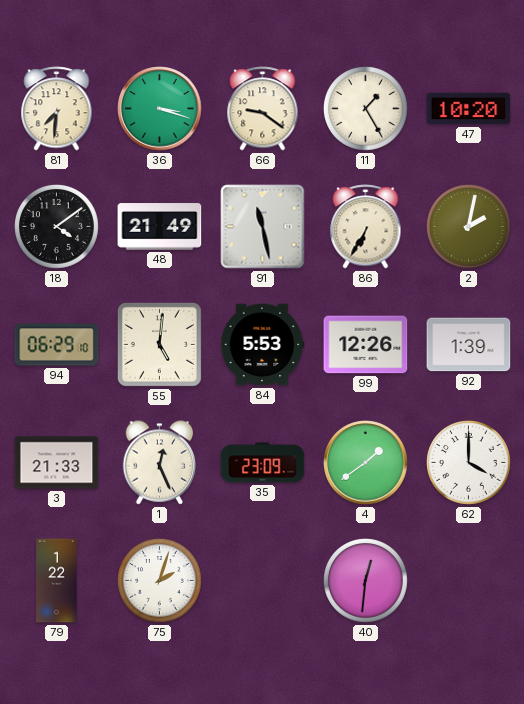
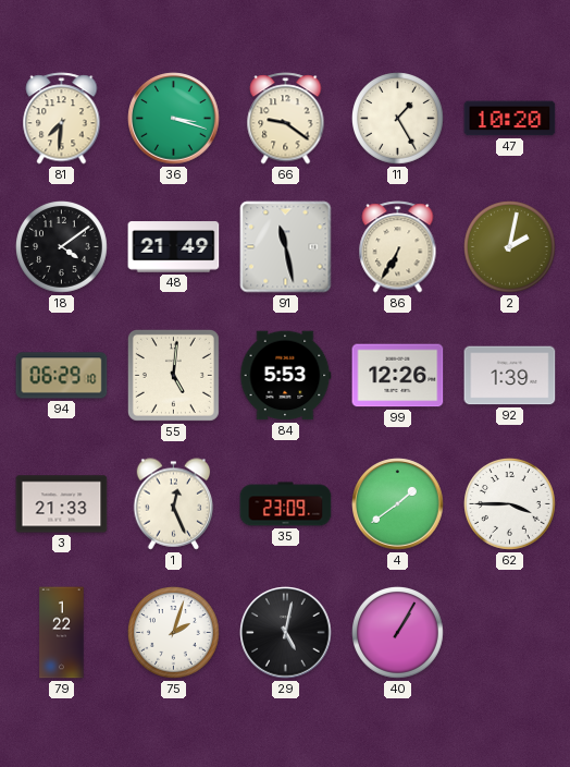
62: 4:00 -> 3:45
29: none -> 5:02
40: 12:31 -> 1:05
